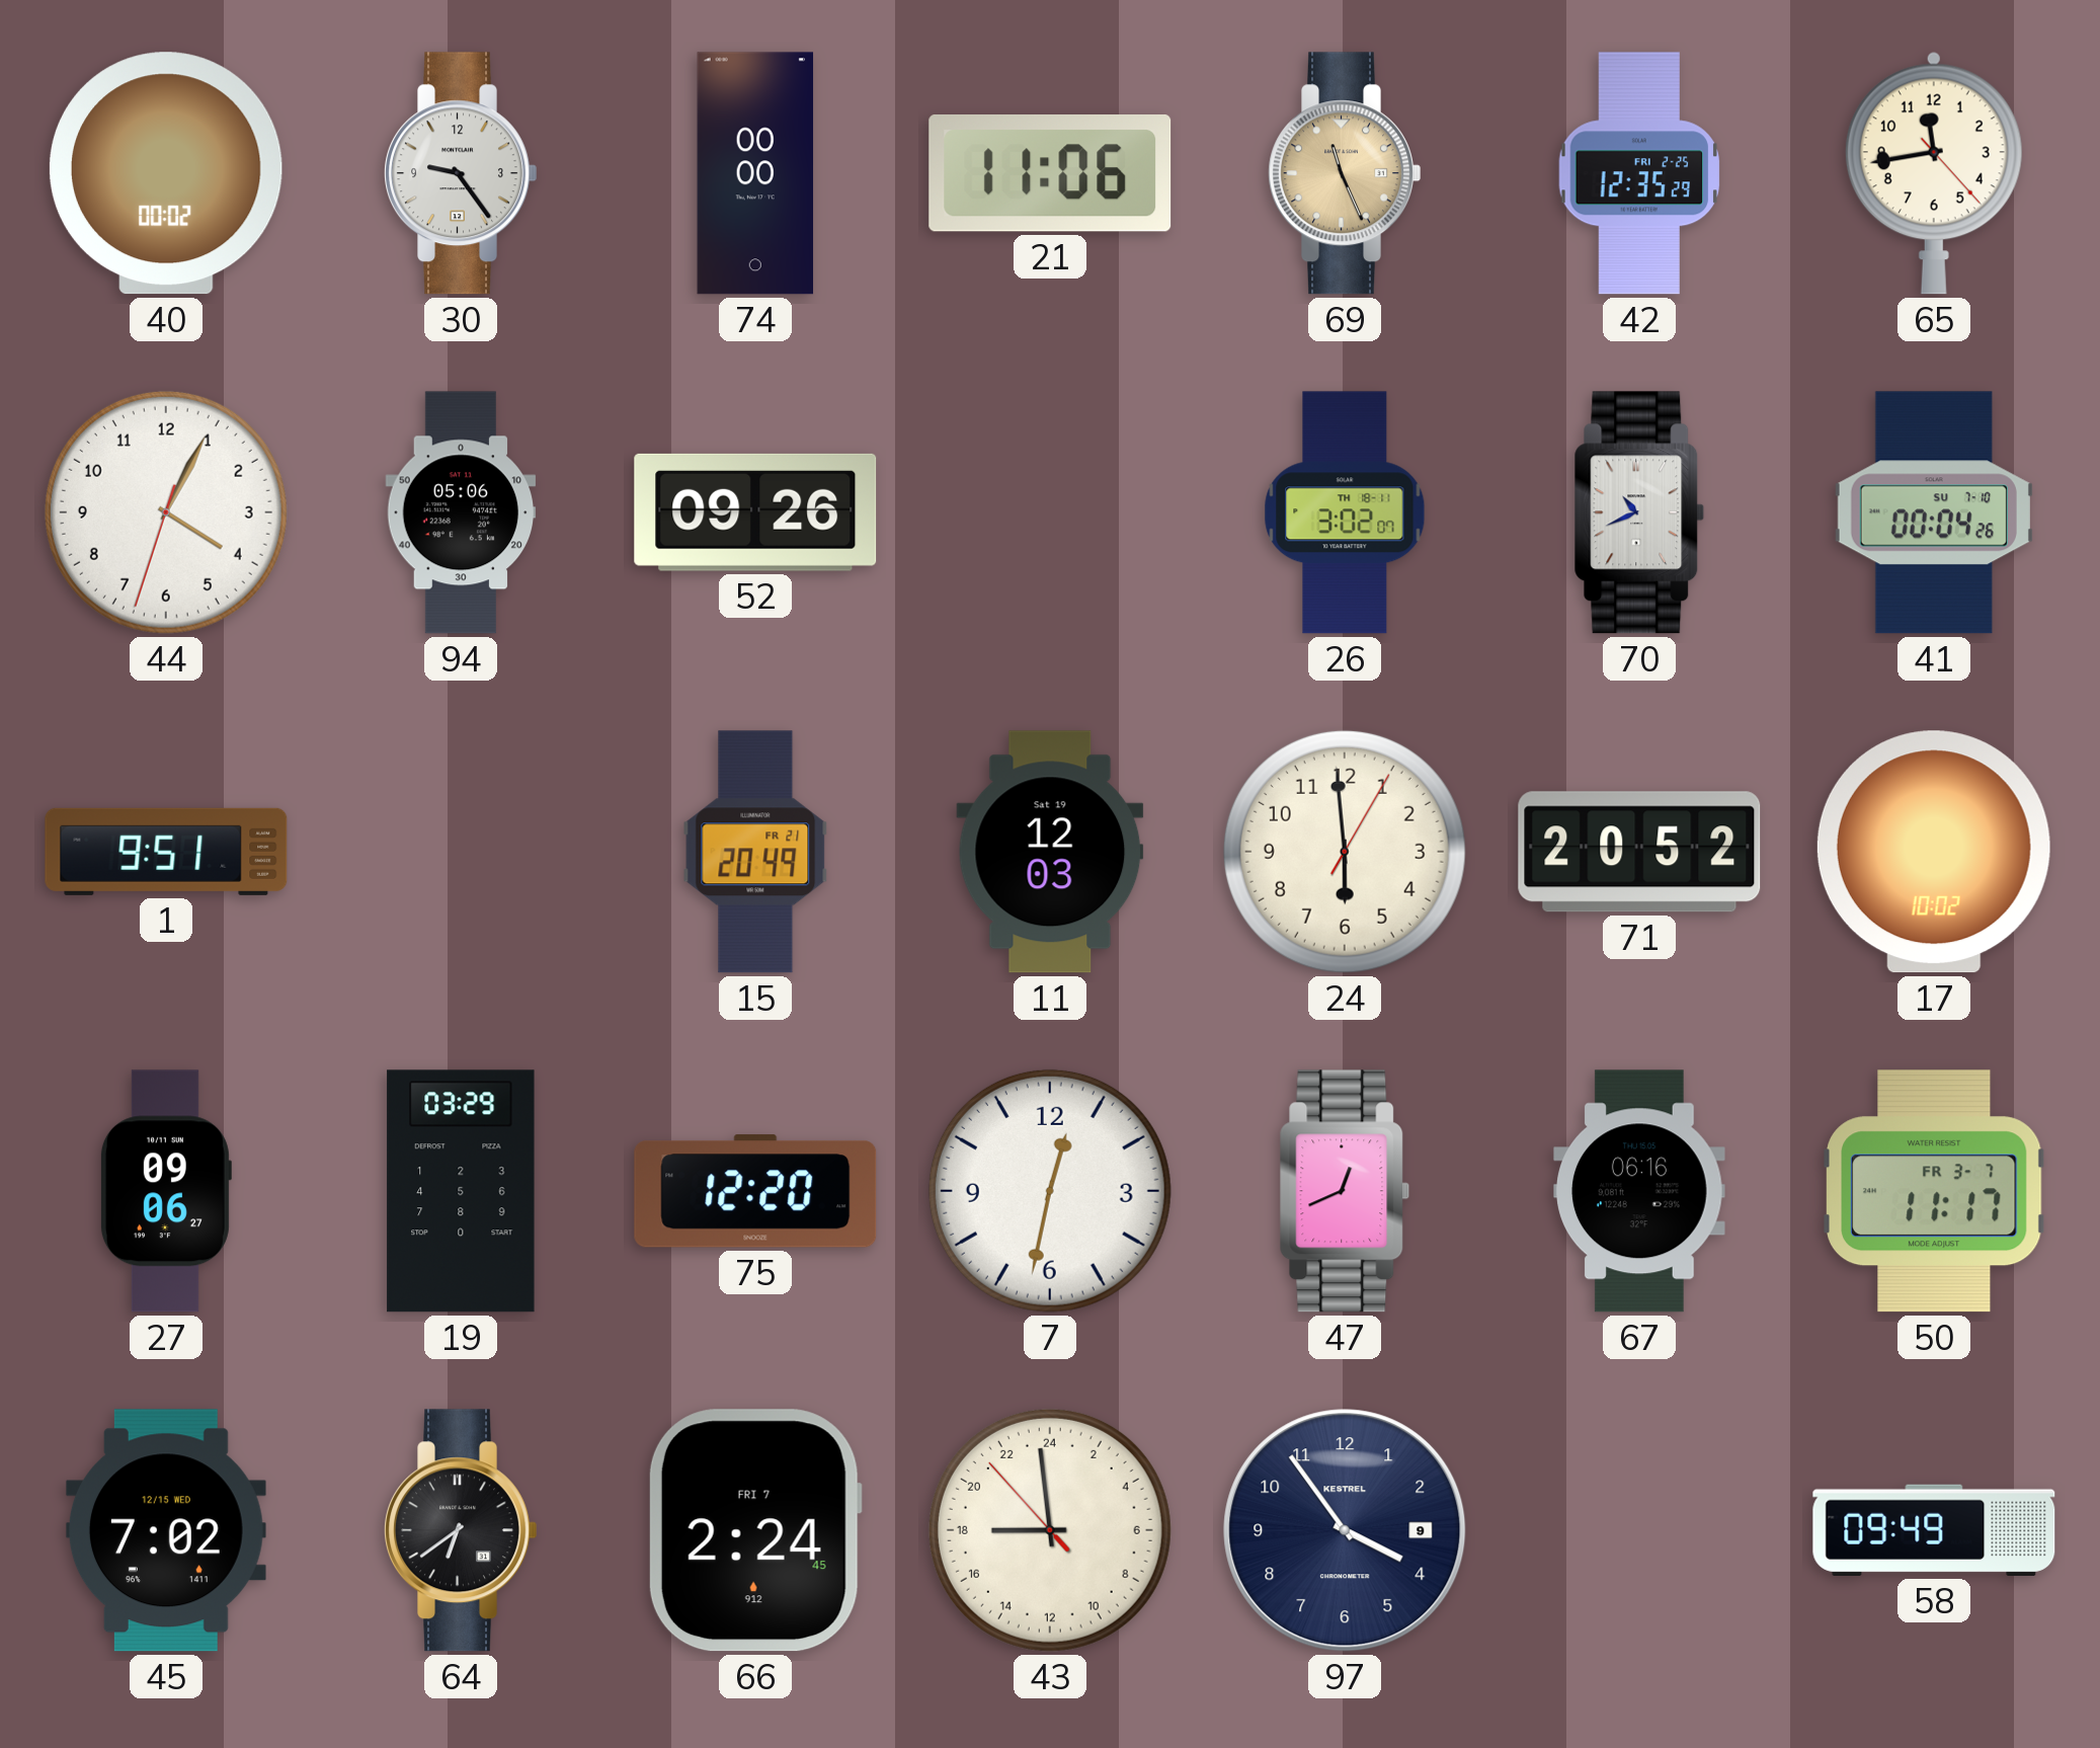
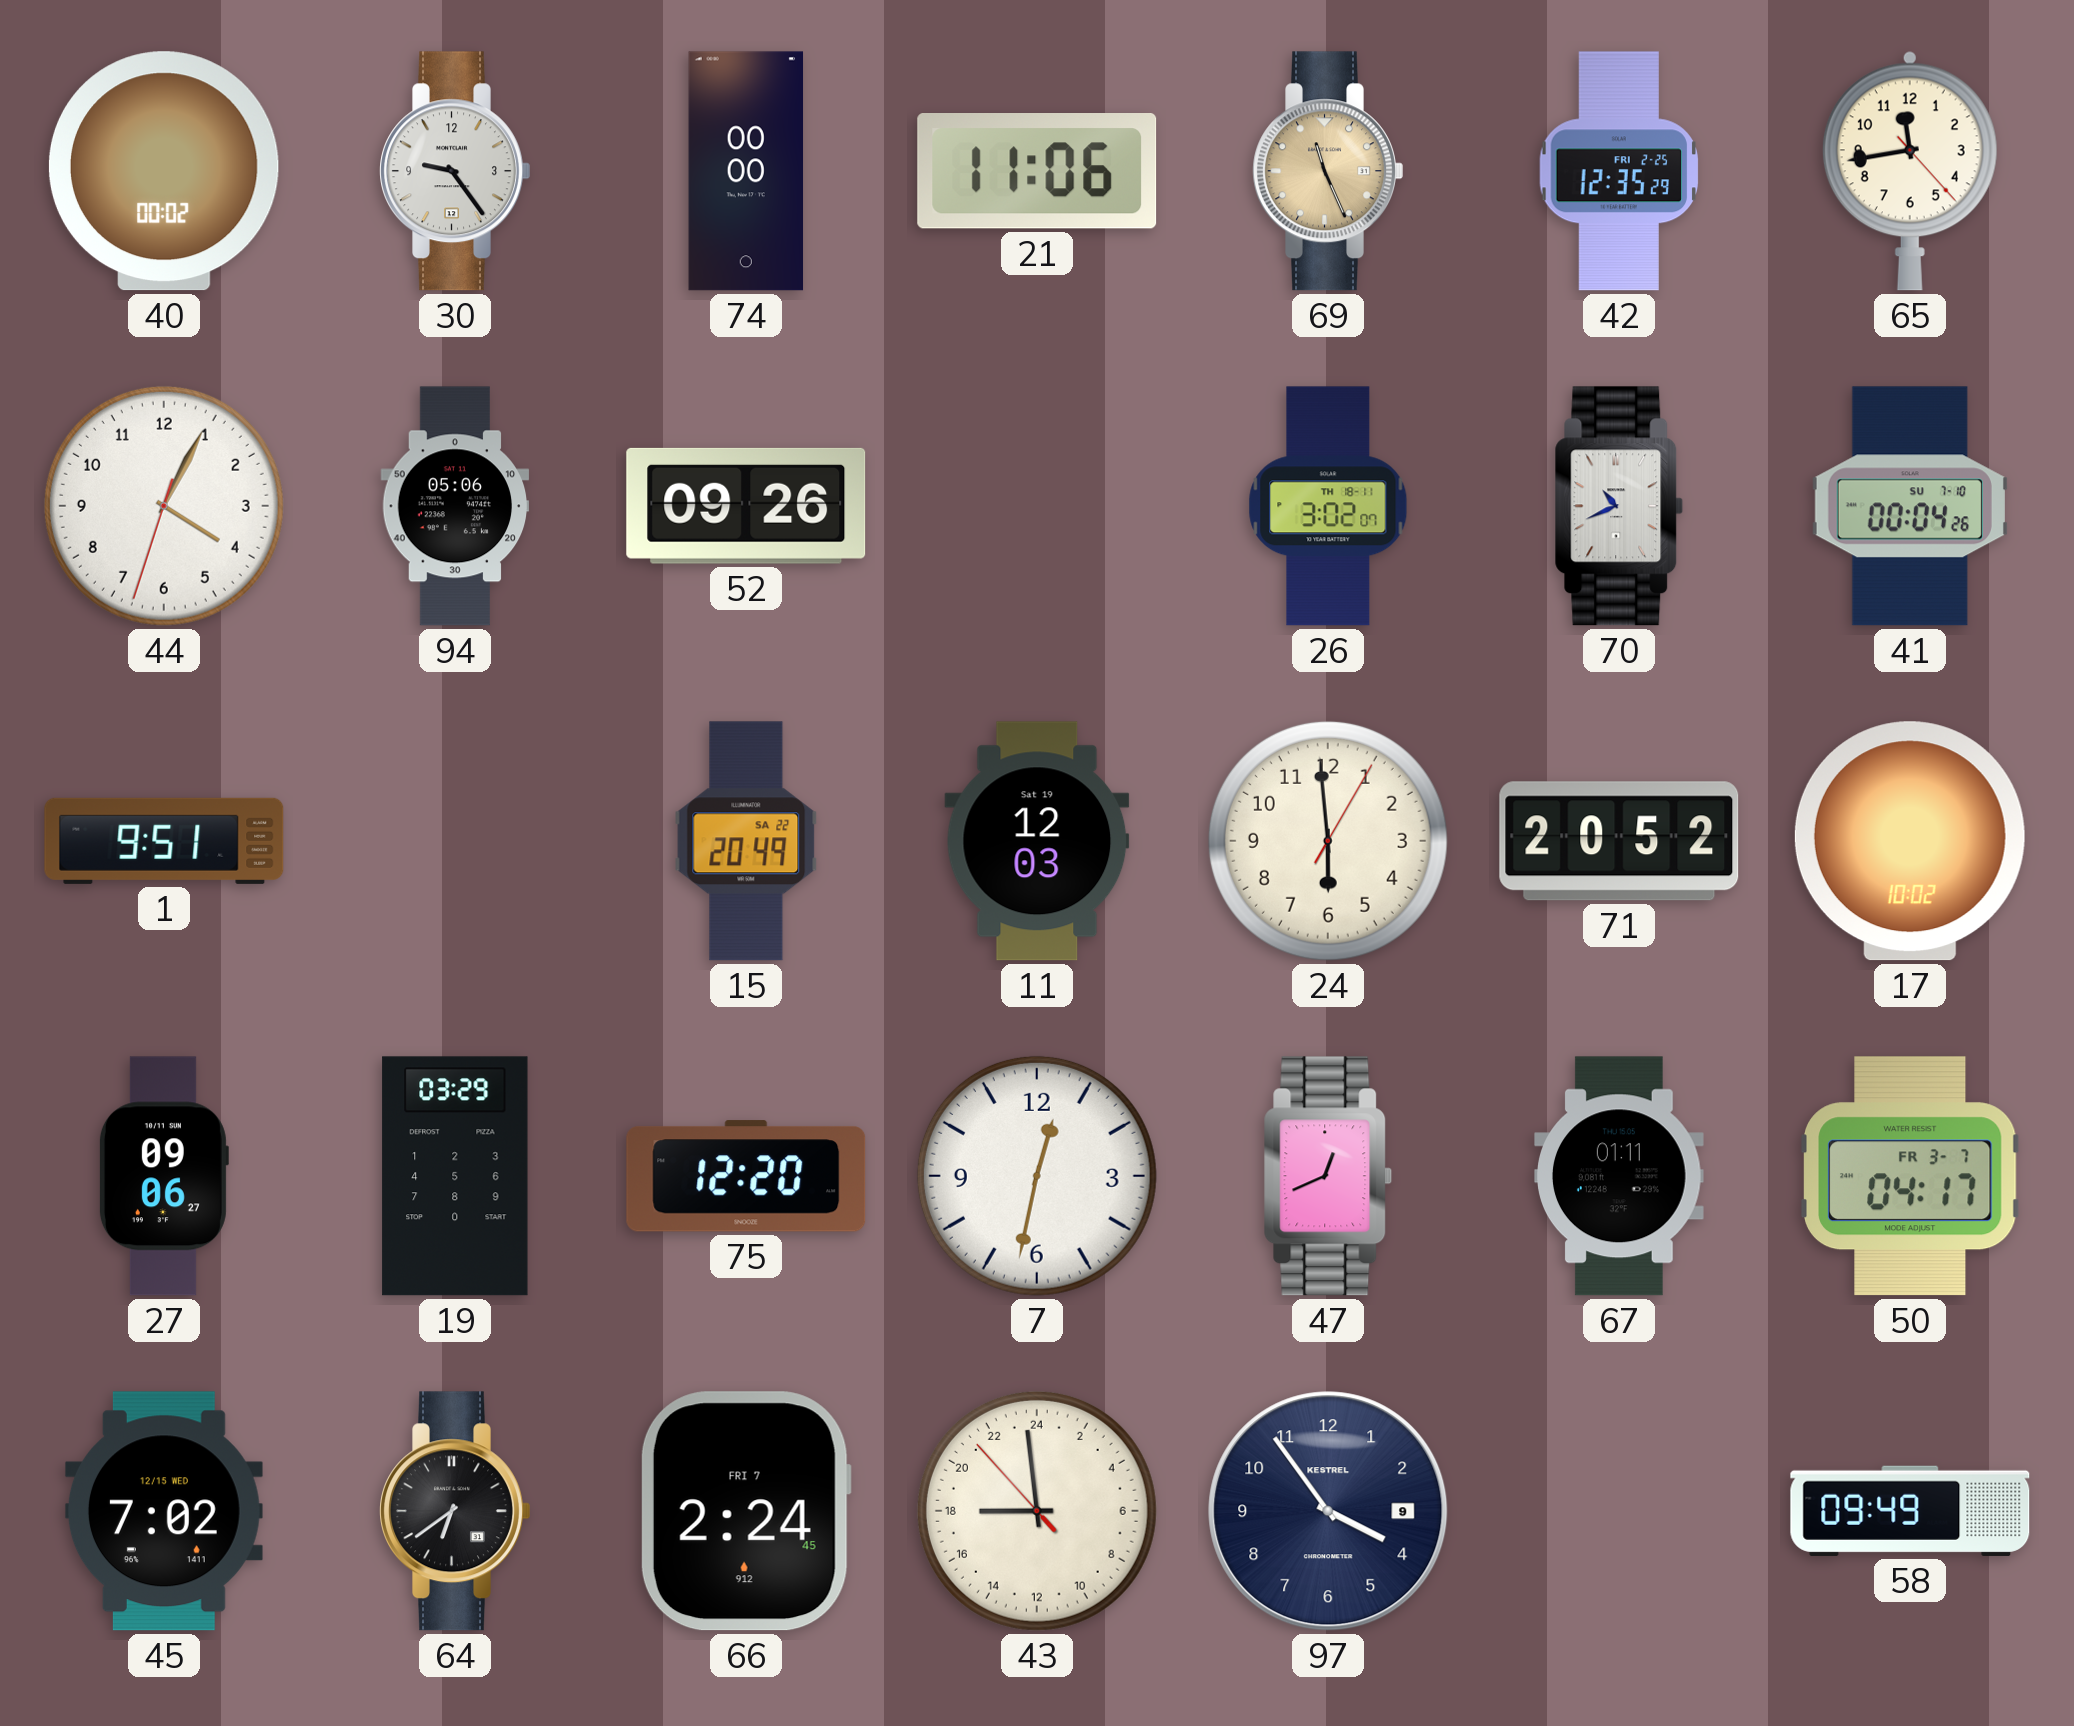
15 date: FR 21 -> SA 22
67: 06:16 -> 01:11
50: 11:17 -> 04:17
